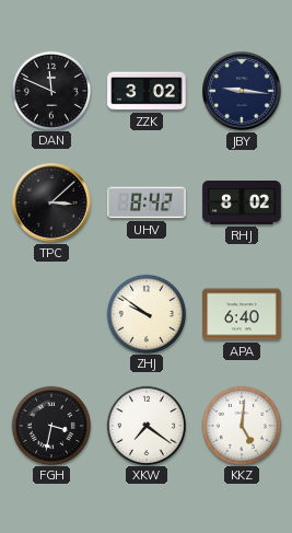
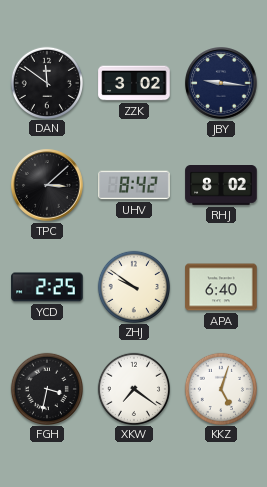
DAN: 11:49 -> 11:51
YCD: none -> 2:25
KKZ: 5:01 -> 5:03
